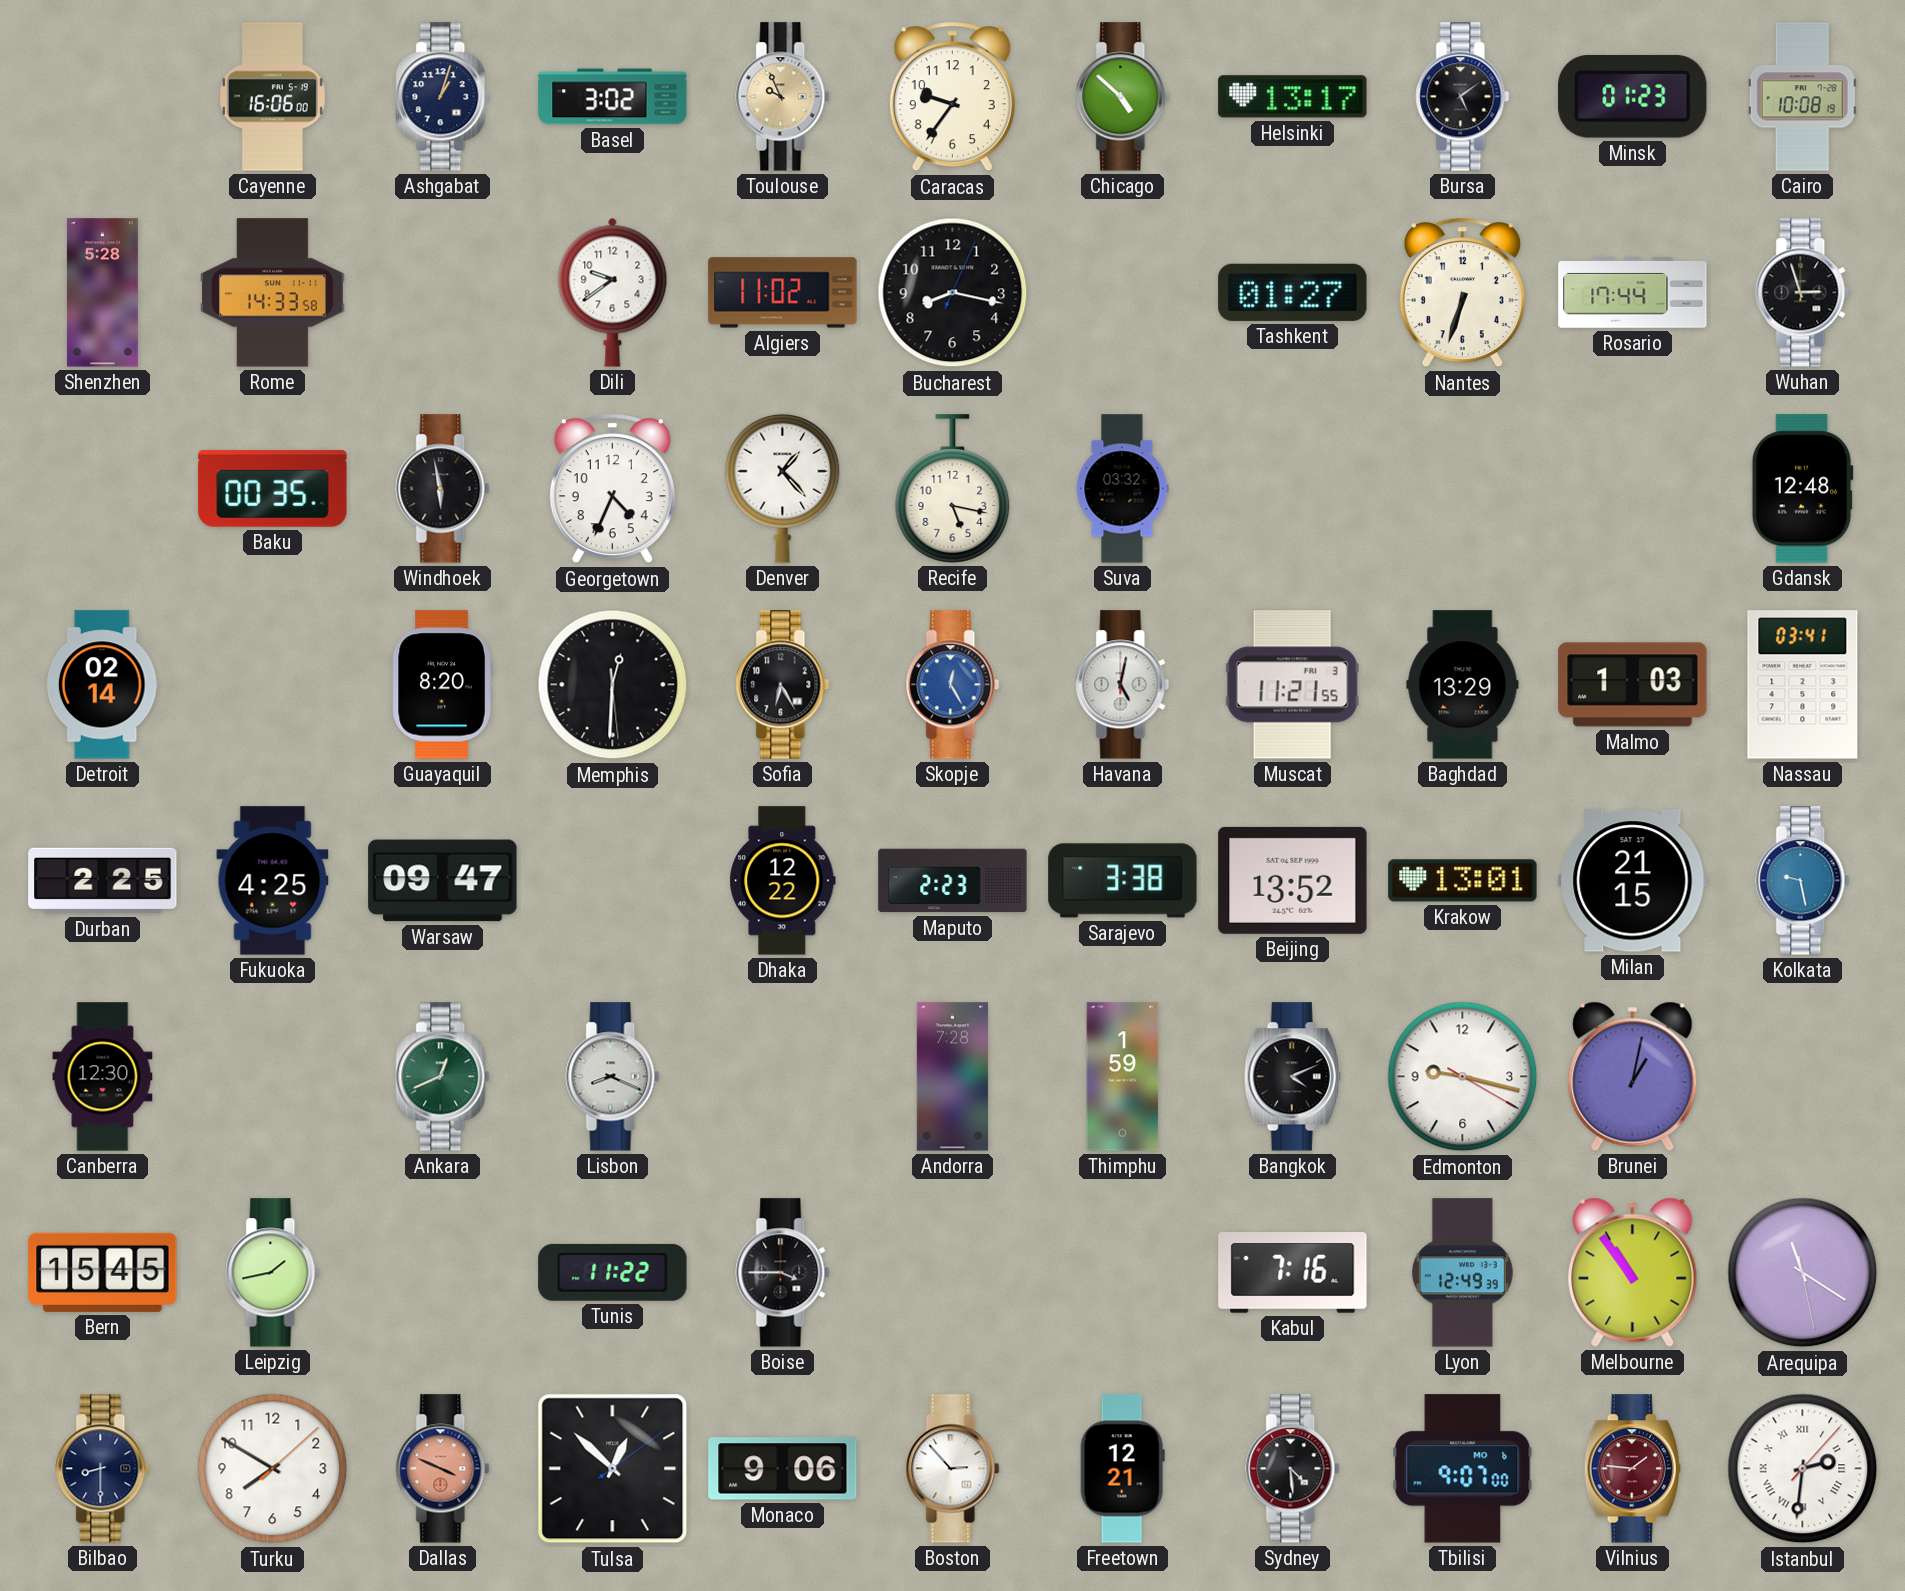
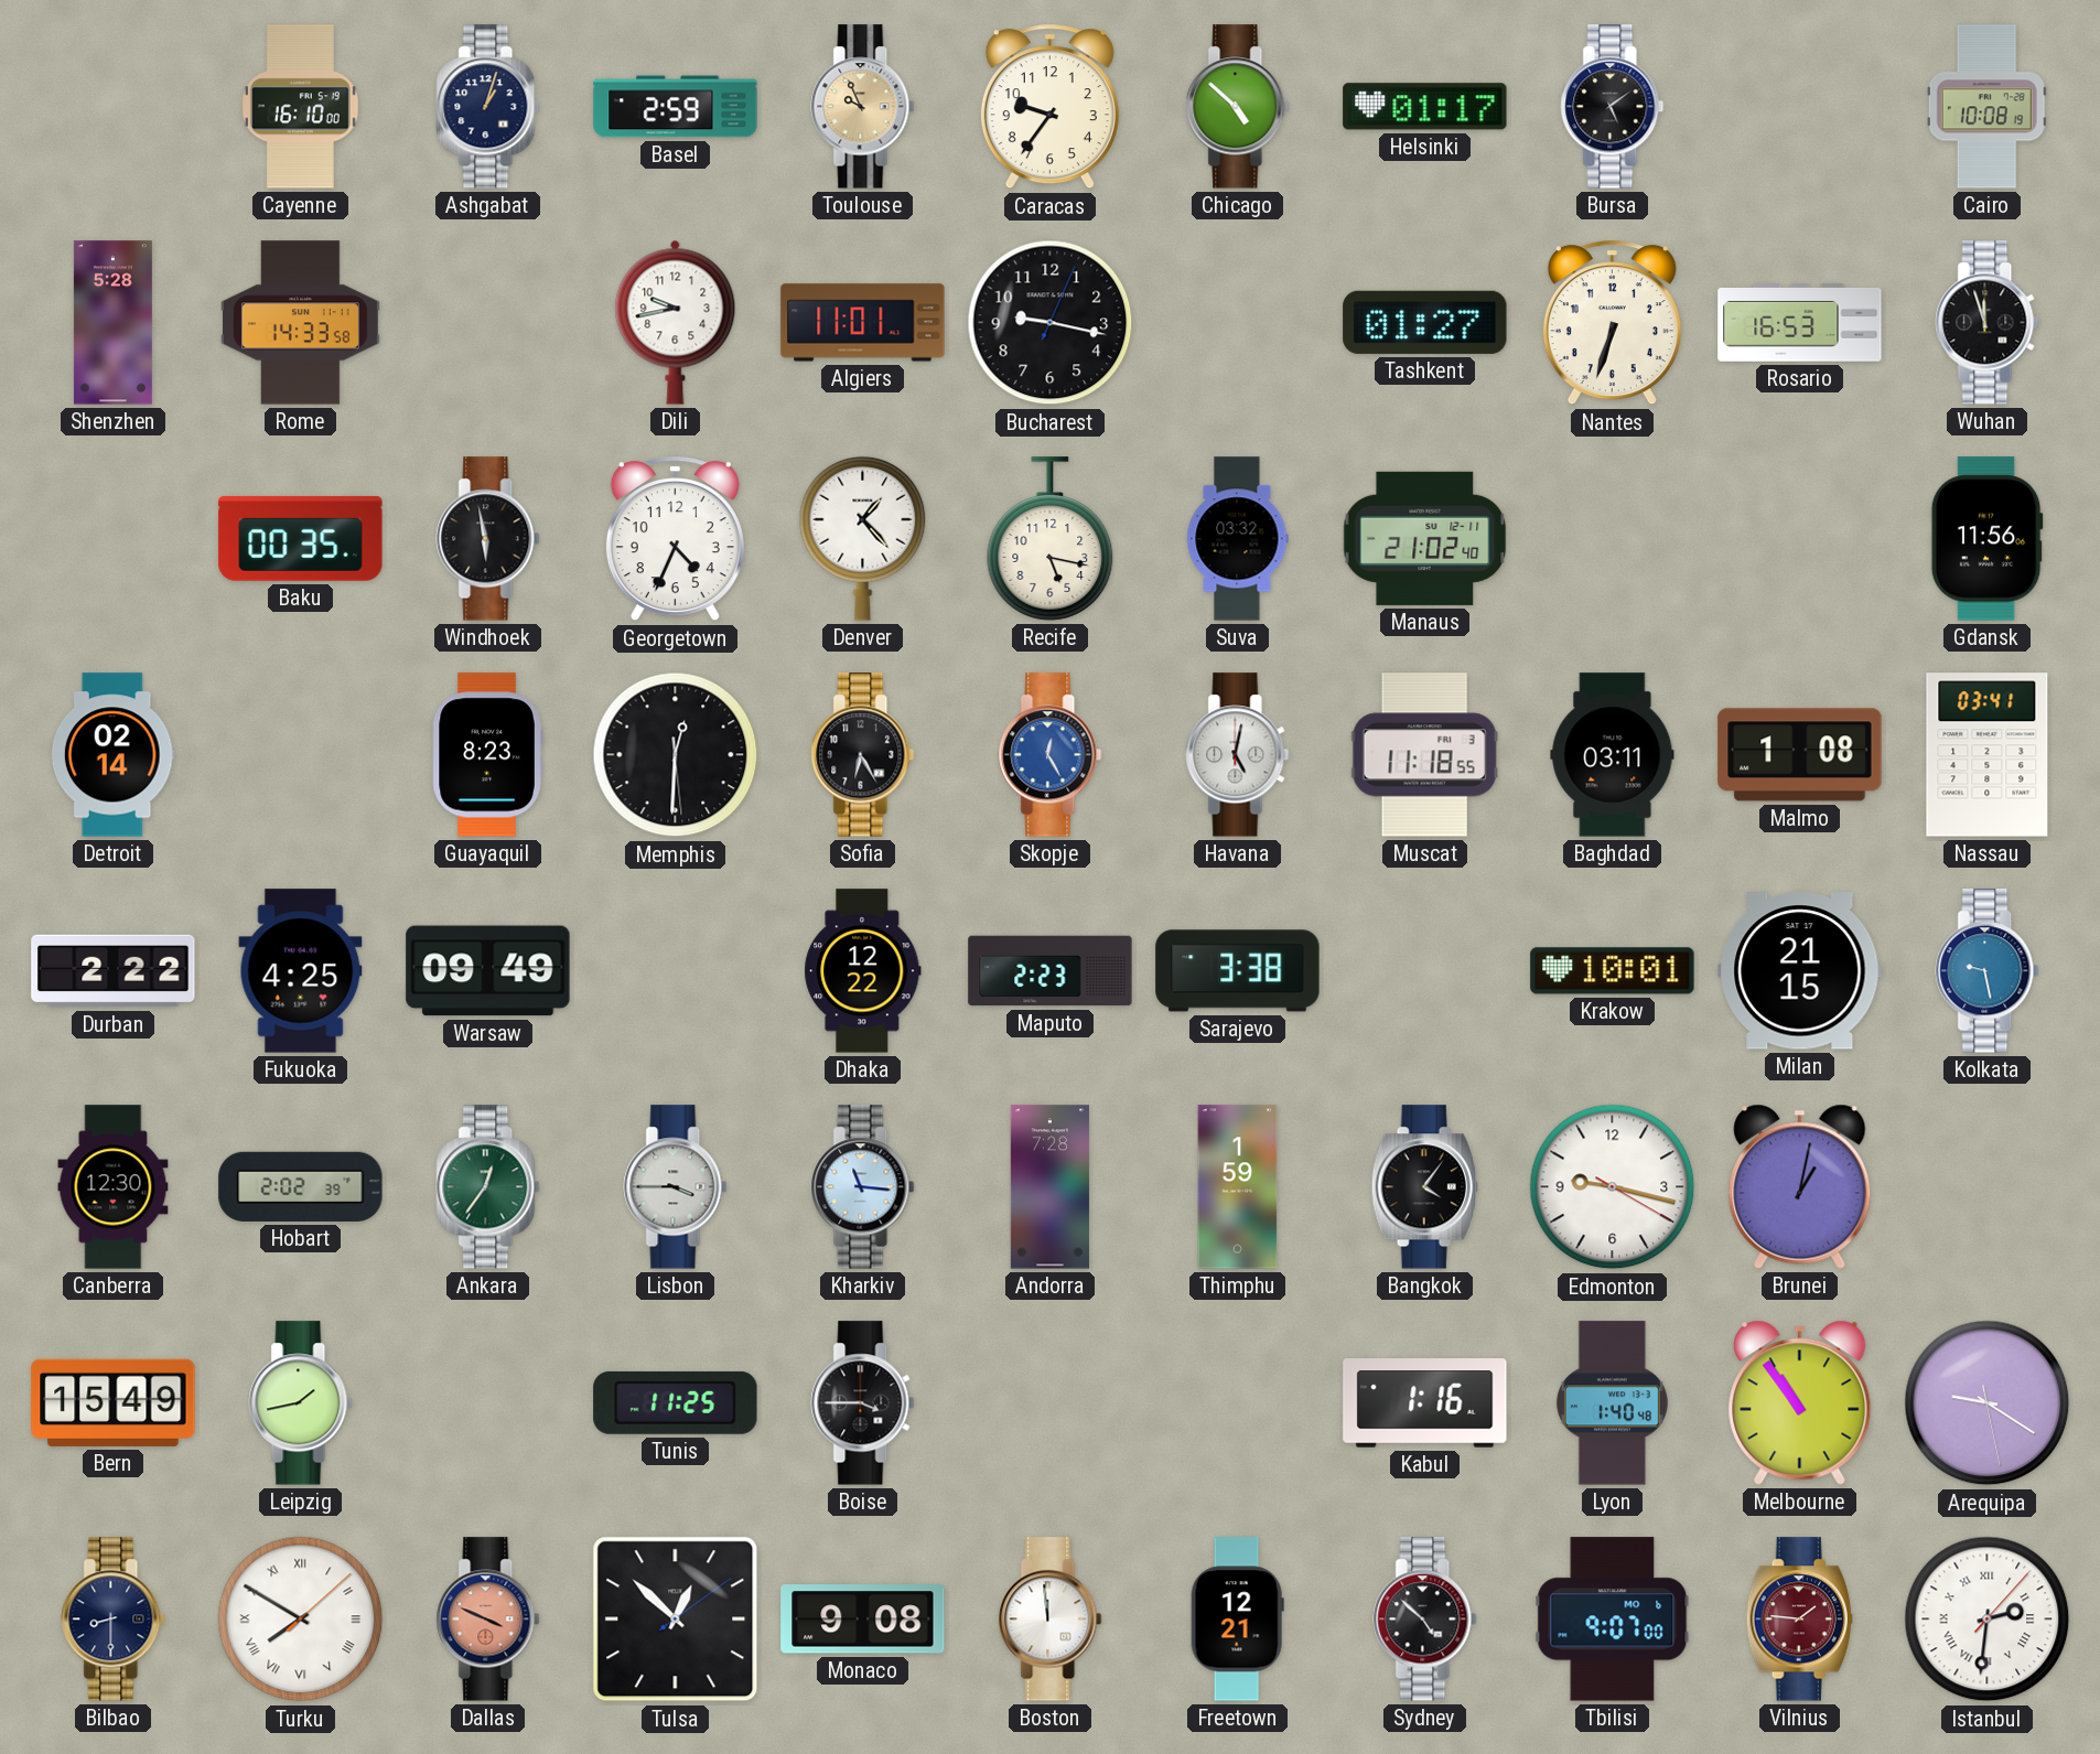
Cayenne: 16:06 -> 16:10
Basel: 3:02 -> 2:59
Helsinki: 13:17 -> 01:17
Minsk: 01:23 -> none
Dili: 9:39 -> 9:43
Algiers: 11:02 -> 11:01
Bucharest: 8:17 -> 9:17
Rosario: 17:44 -> 16:53
Wuhan: 2:57 -> 11:57
Manaus: none -> 21:02
Gdansk: 12:48 -> 11:56
Guayaquil: 8:20 -> 8:23
Muscat: 11:21 -> 11:18
Baghdad: 13:29 -> 03:11
Malmo: 1:03 -> 1:08
Durban: 2:25 -> 2:22
Warsaw: 09:47 -> 09:49
Beijing: 13:52 -> none
Krakow: 13:01 -> 10:01
Hobart: none -> 2:02
Ankara: 12:41 -> 12:36
Lisbon: 8:19 -> 3:45
Kharkiv: none -> 11:16
Bangkok: 4:11 -> 4:06
Bern: 15:45 -> 15:49
Tunis: 11:22 -> 11:25
Kabul: 7:16 -> 1:16
Lyon: 12:49 -> 1:40
Arequipa: 11:20 -> 9:20
Turku numerals: Arabic -> Roman
Monaco: 9:06 -> 9:08
Boston: 2:53 -> 11:59
Sydney: 4:29 -> 4:52
